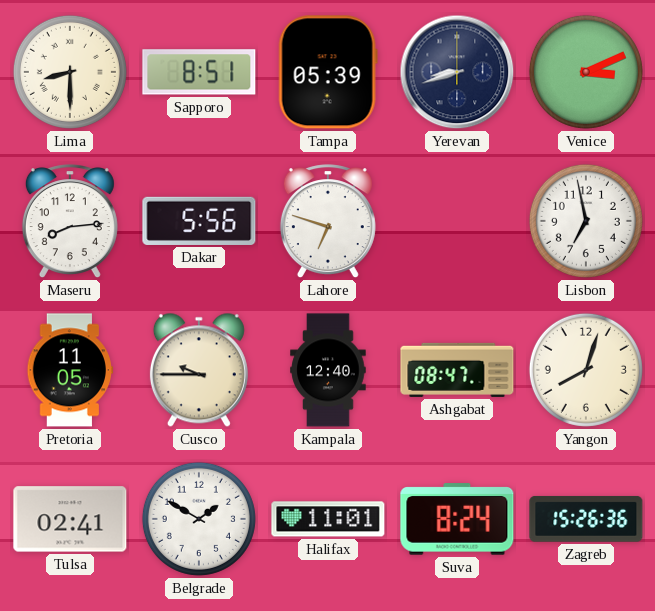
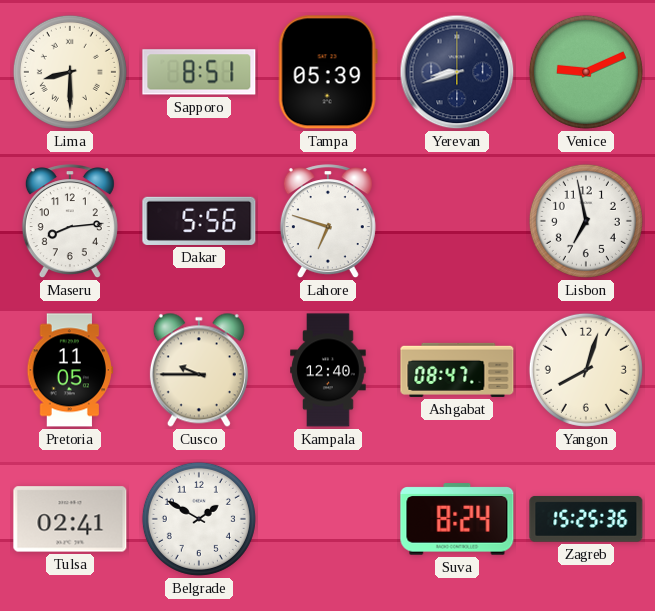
Venice: 3:11 -> 9:11
Halifax: 11:01 -> none
Zagreb: 15:26 -> 15:25
